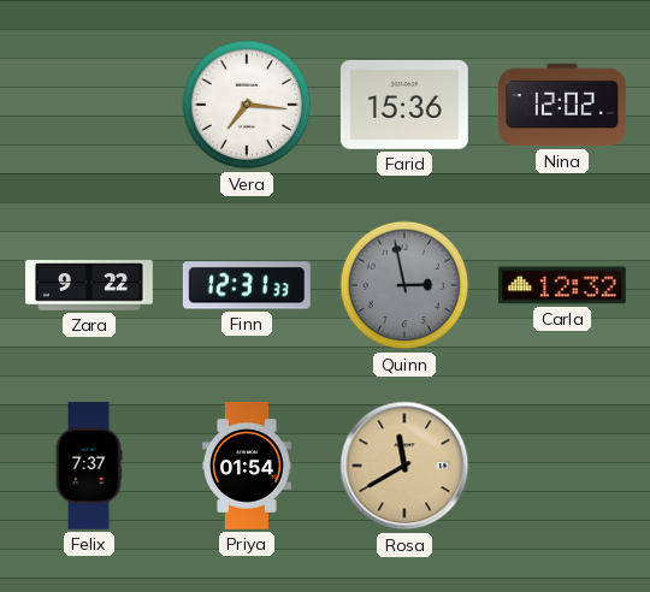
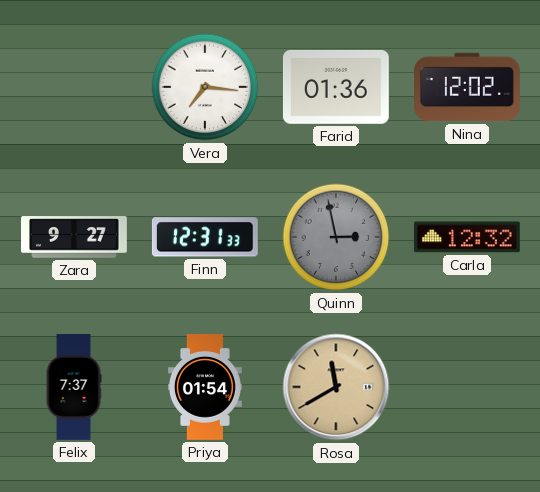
Farid: 15:36 -> 01:36
Zara: 9:22 -> 9:27
